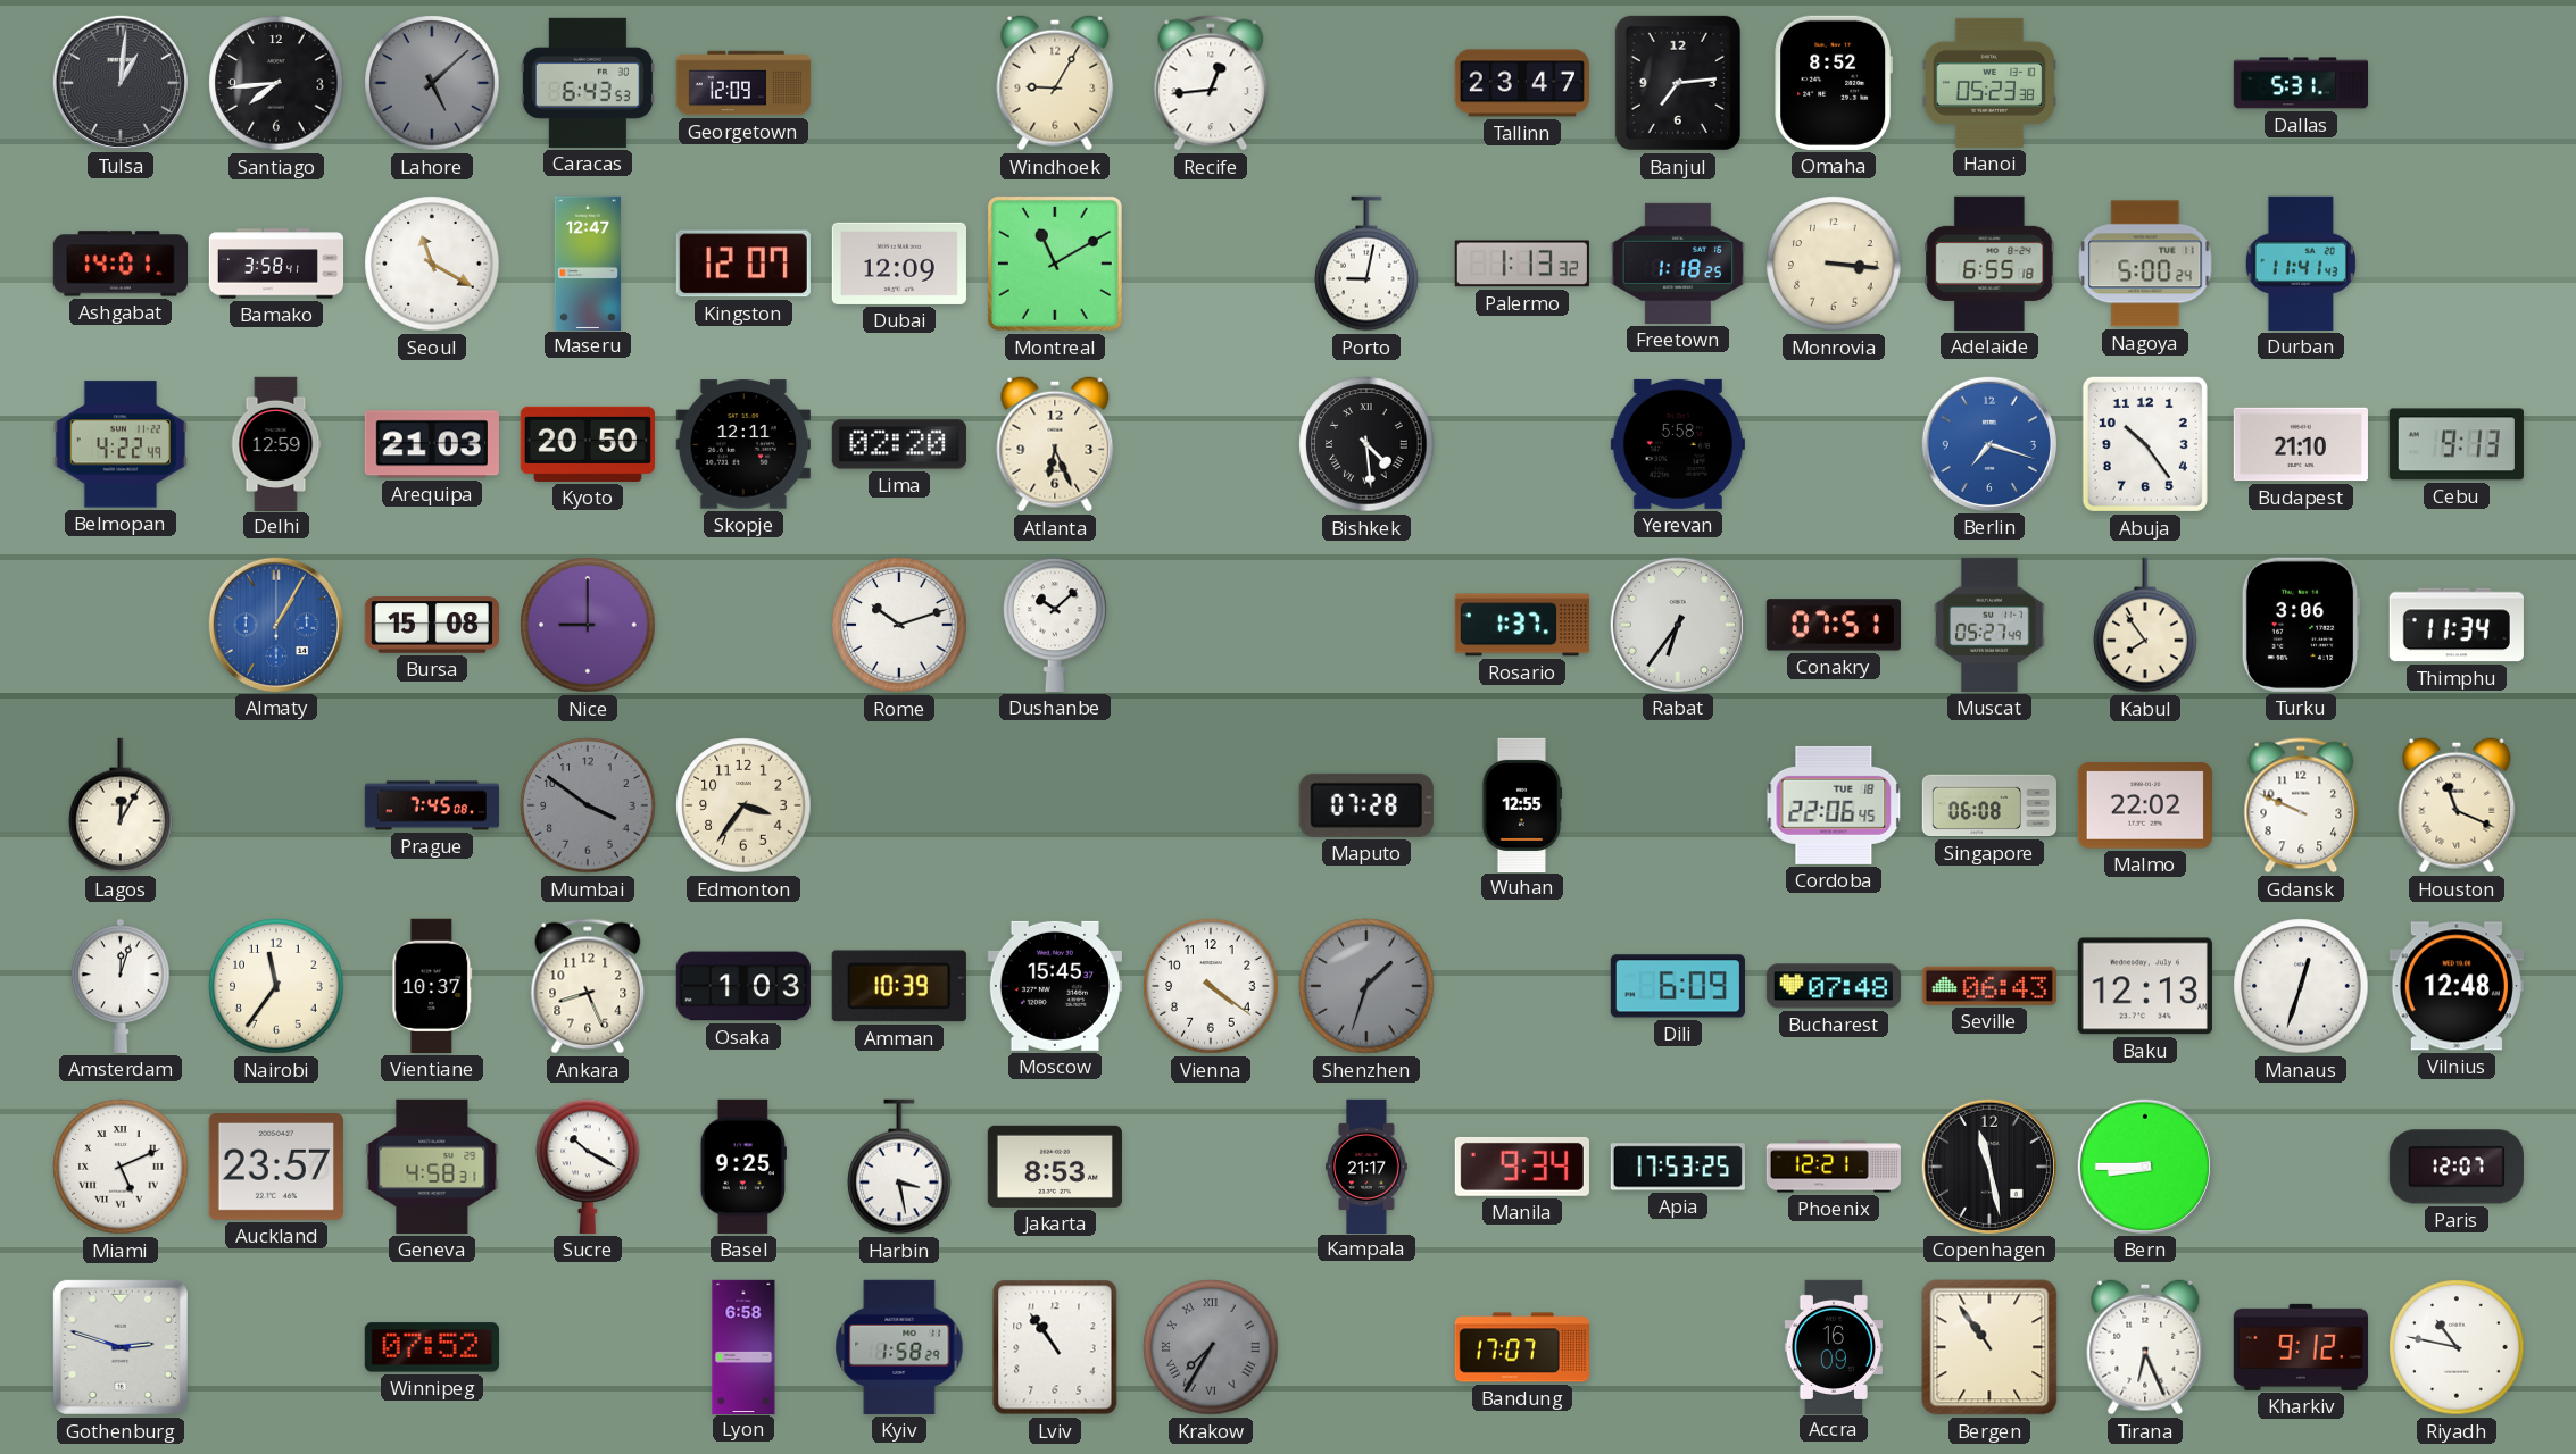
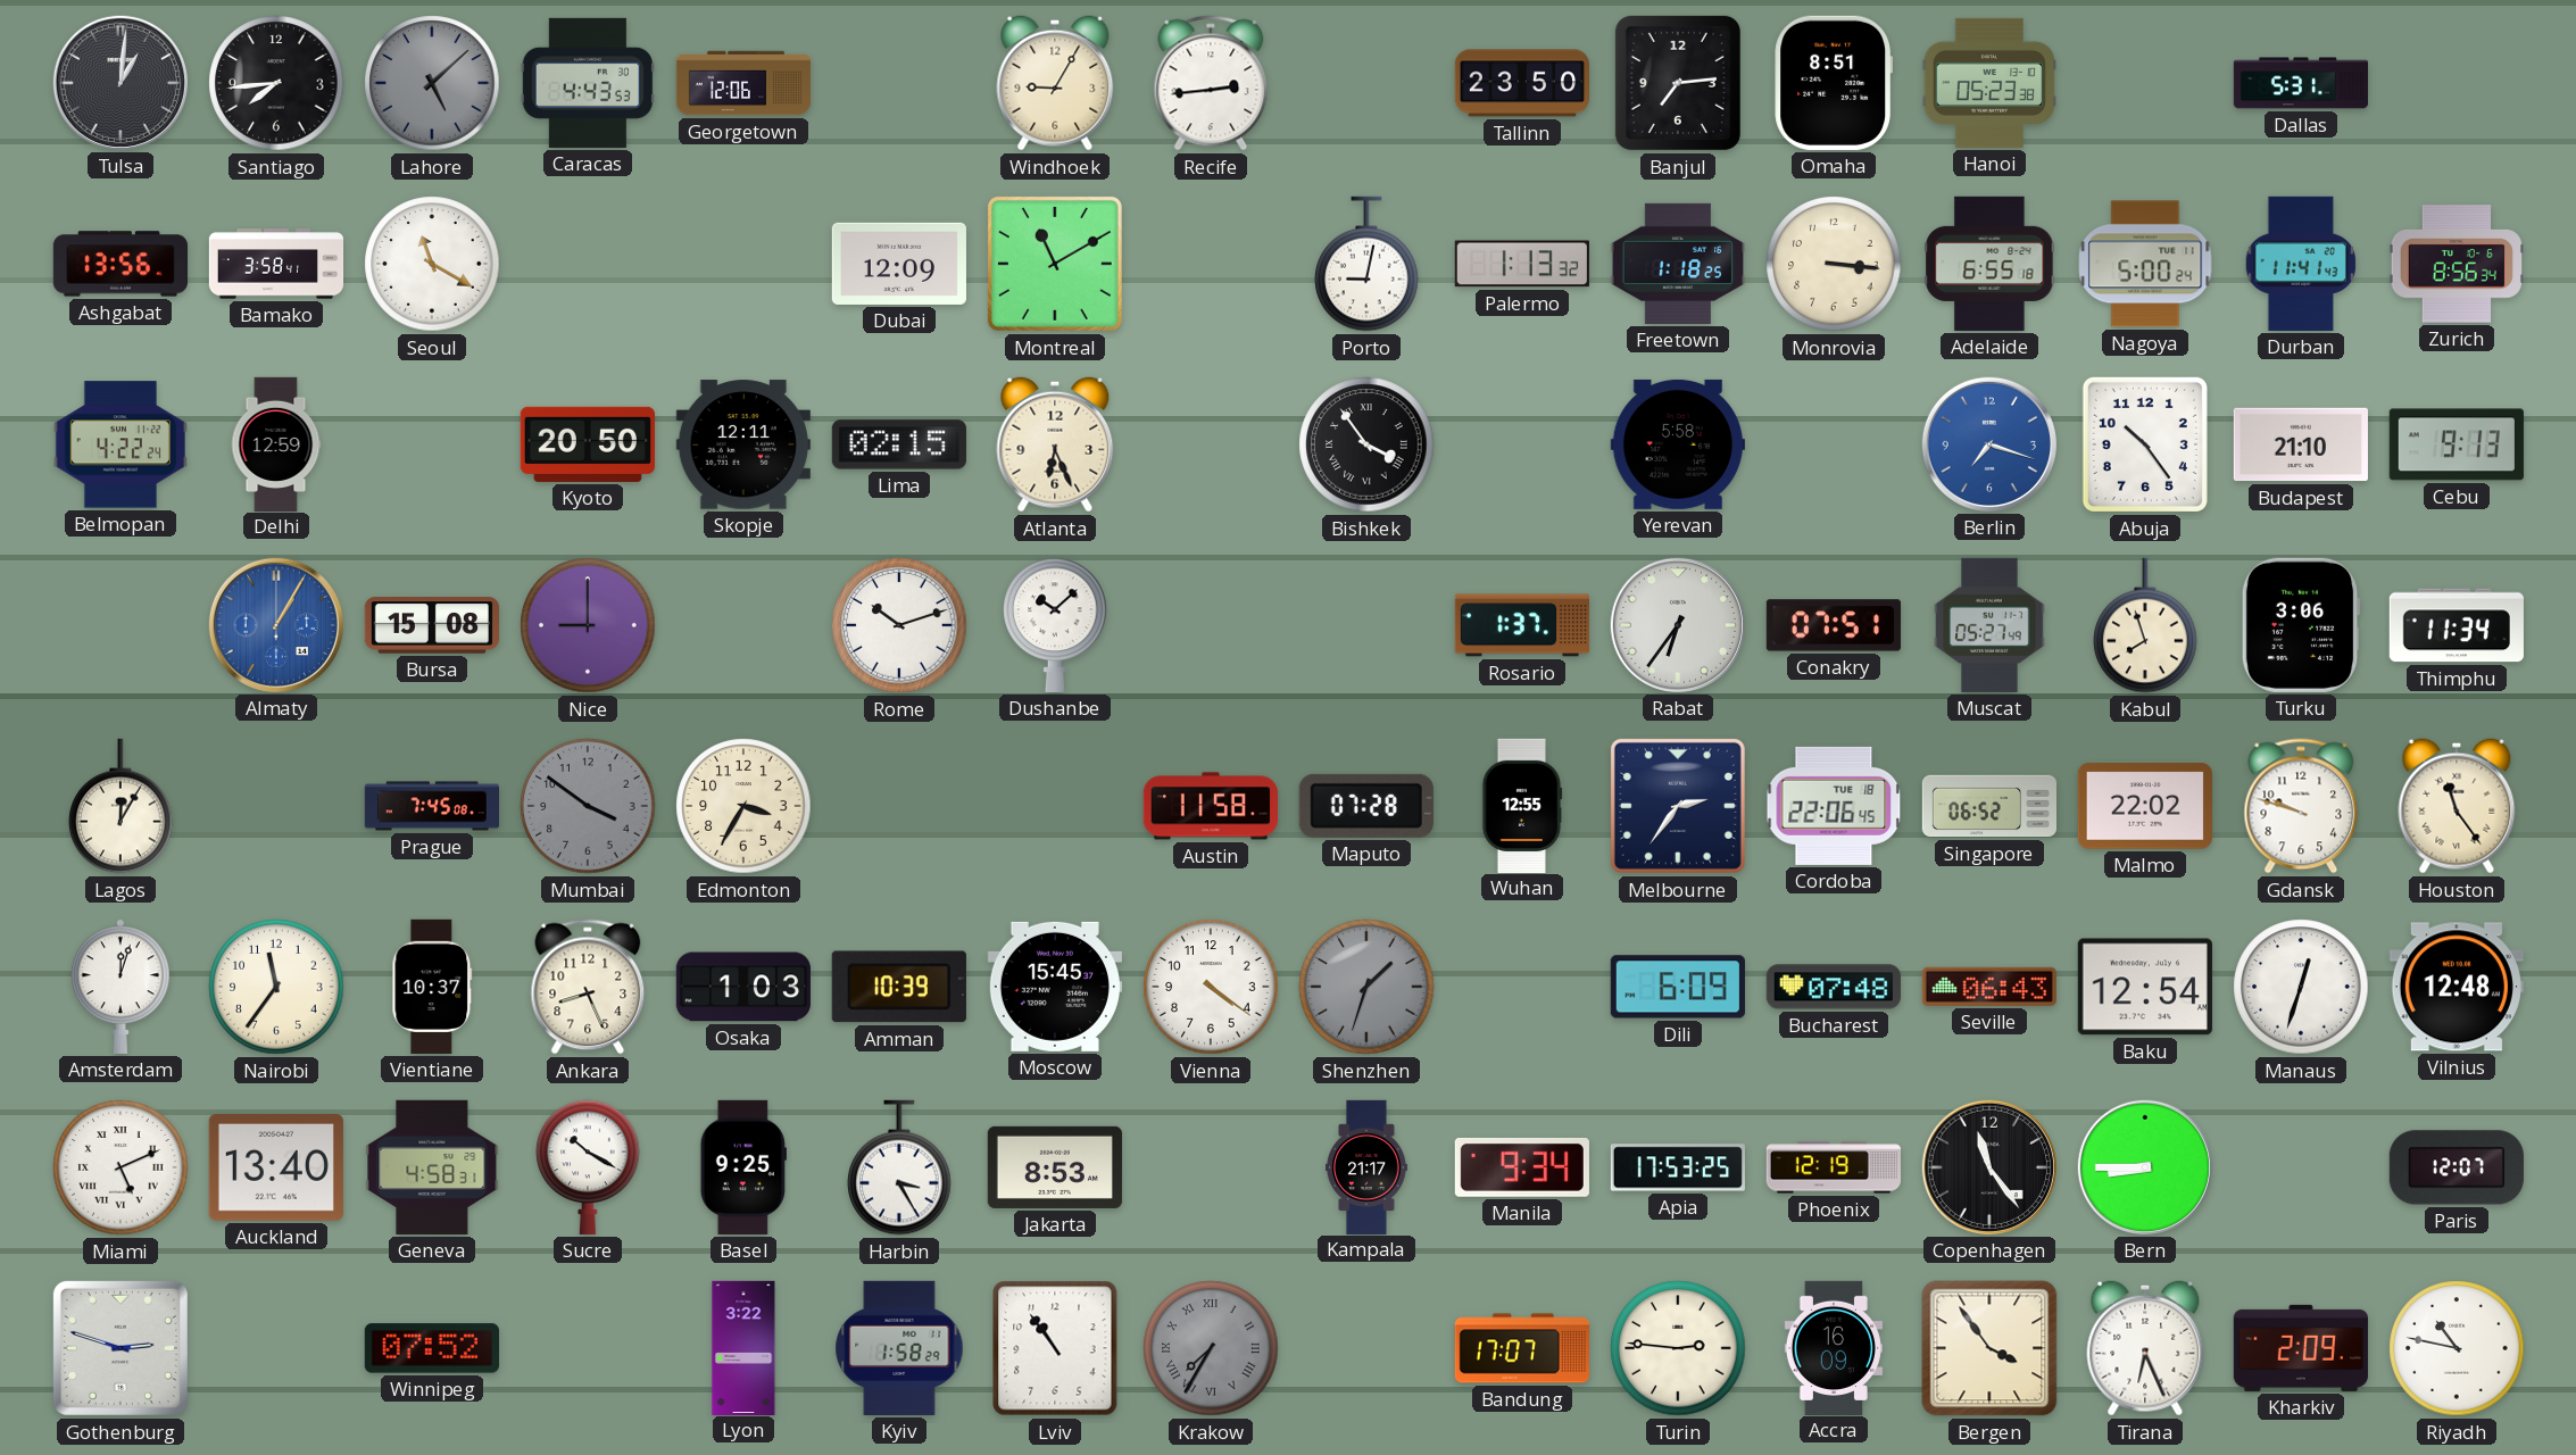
Caracas: 6:43 -> 4:43
Georgetown: 12:09 -> 12:06
Recife: 12:44 -> 2:44
Tallinn: 23:47 -> 23:50
Omaha: 8:52 -> 8:51
Ashgabat: 14:01 -> 13:56
Maseru: 12:47 -> none
Kingston: 12:07 -> none
Zurich: none -> 8:56
Belmopan: 4:22:49 -> 4:22:24
Arequipa: 21:03 -> none
Lima: 02:20 -> 02:15
Bishkek: 4:29 -> 3:54
Kabul: 7:54 -> 7:57
Edmonton: 3:36 -> 3:35
Austin: none -> 11:58
Melbourne: none -> 2:36
Singapore: 06:08 -> 06:52
Gdansk: 9:49 -> 9:48
Houston: 11:19 -> 11:24
Baku: 12:13 -> 12:54
Auckland: 23:57 -> 13:40
Harbin: 3:28 -> 3:25
Phoenix: 12:21 -> 12:19
Copenhagen: 11:28 -> 11:24
Lyon: 6:58 -> 3:22
Turin: none -> 2:46
Bergen: 10:54 -> 3:54
Kharkiv: 9:12 -> 2:09
